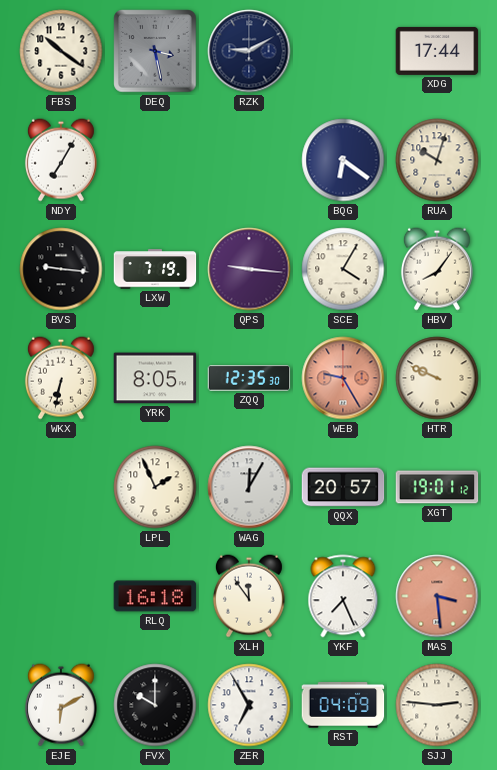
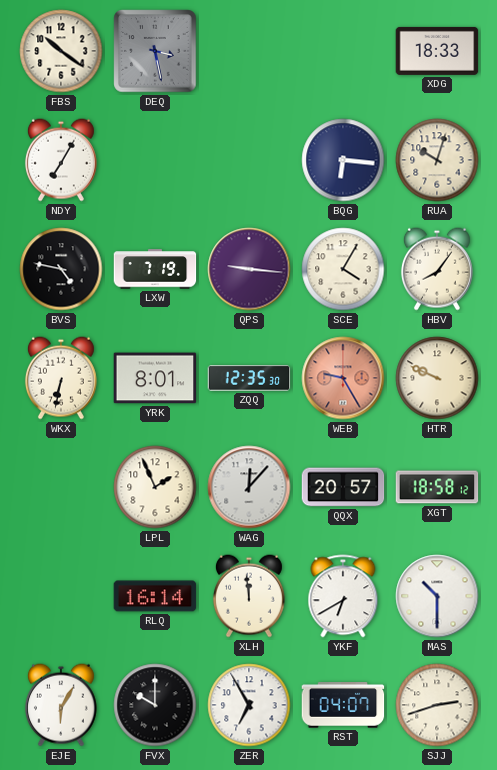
RZK: 9:10 -> none
XDG: 17:44 -> 18:33
BQG: 6:21 -> 6:16
BVS: 9:16 -> 4:47
YRK: 8:05 -> 8:01
WAG: 12:05 -> 12:07
XGT: 19:01 -> 18:58
RLQ: 16:18 -> 16:14
XLH: 11:54 -> 11:59
YKF: 7:26 -> 6:40
MAS: 3:29 -> 10:30
MAS dial: salmon -> white
EJE: 6:10 -> 6:05
RST: 04:09 -> 04:07
SJJ: 2:46 -> 2:42
